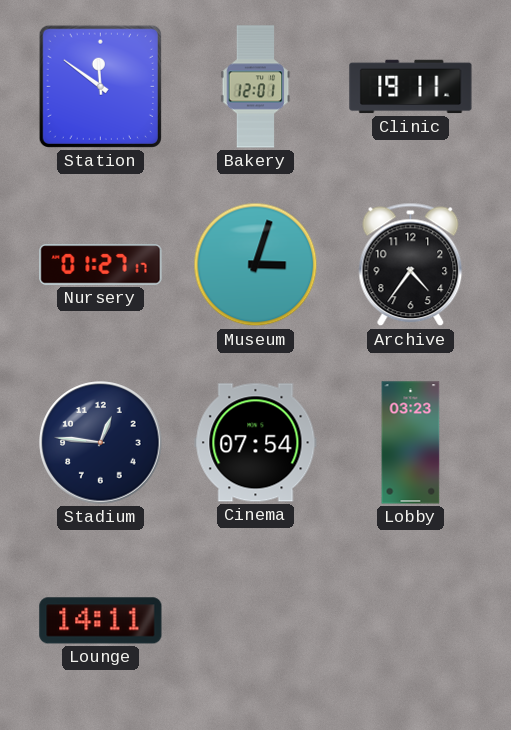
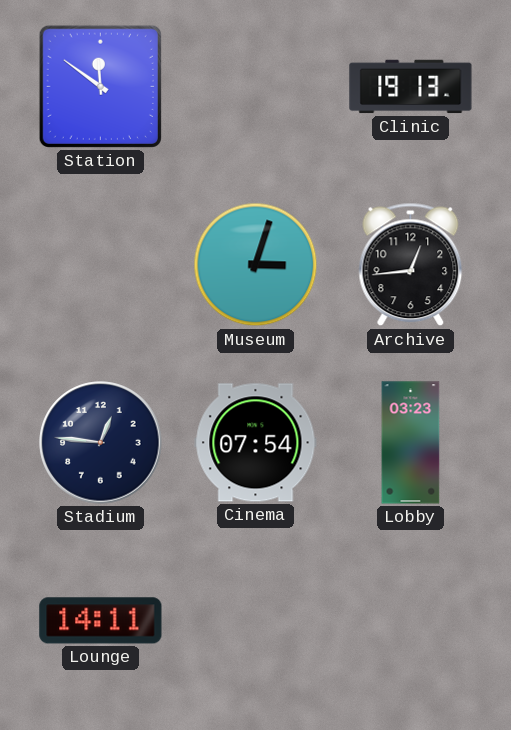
Bakery: 12:01 -> none
Clinic: 19:11 -> 19:13
Nursery: 01:27 -> none
Archive: 4:36 -> 12:44
